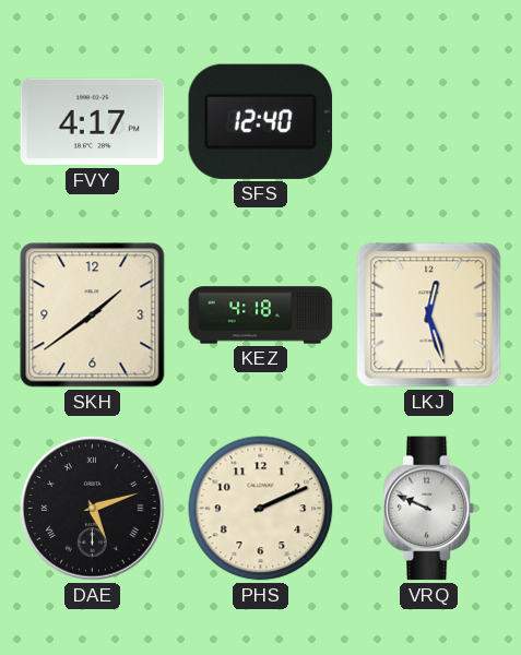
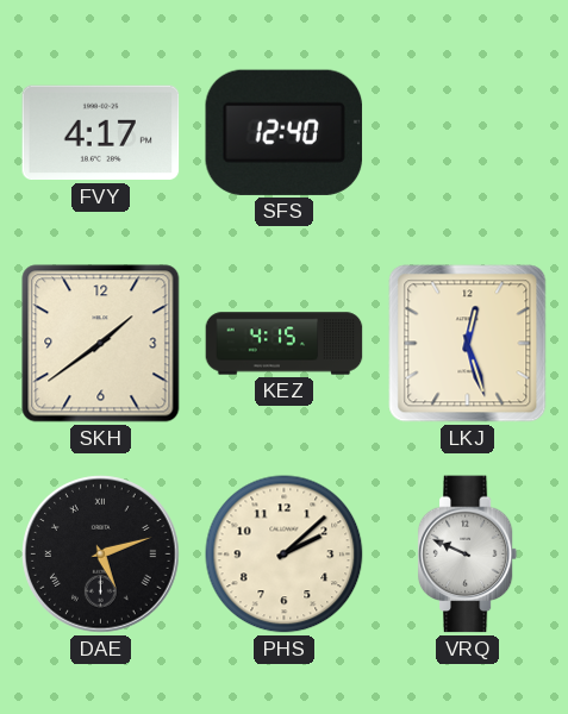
KEZ: 4:18 -> 4:15
PHS: 2:11 -> 2:08
